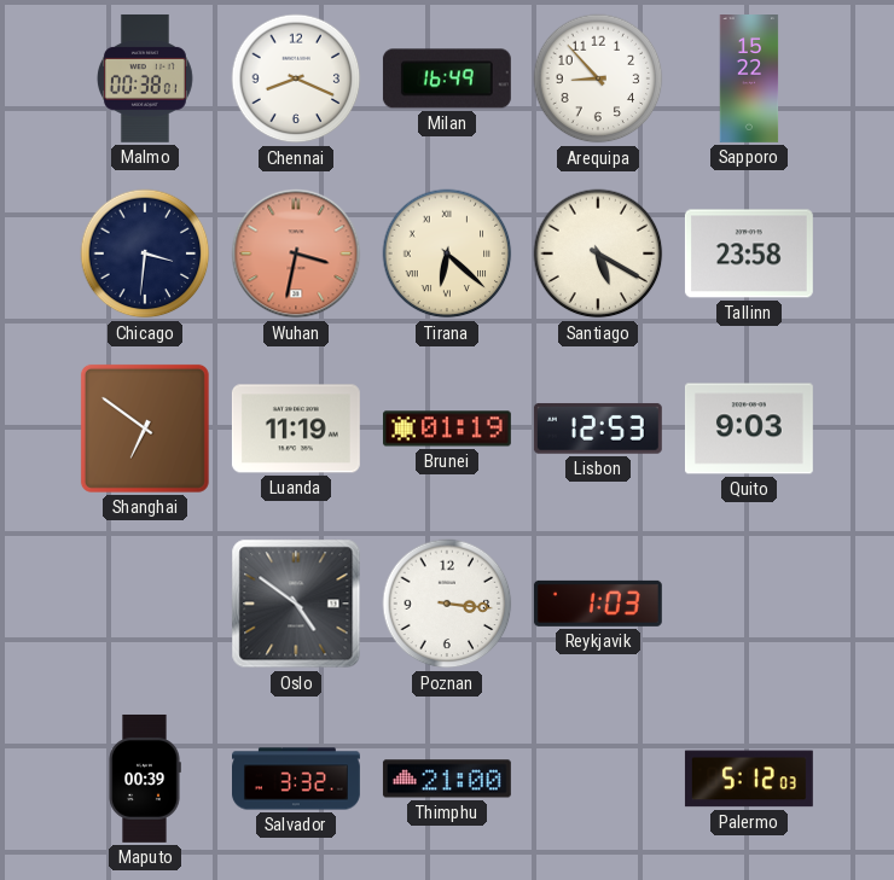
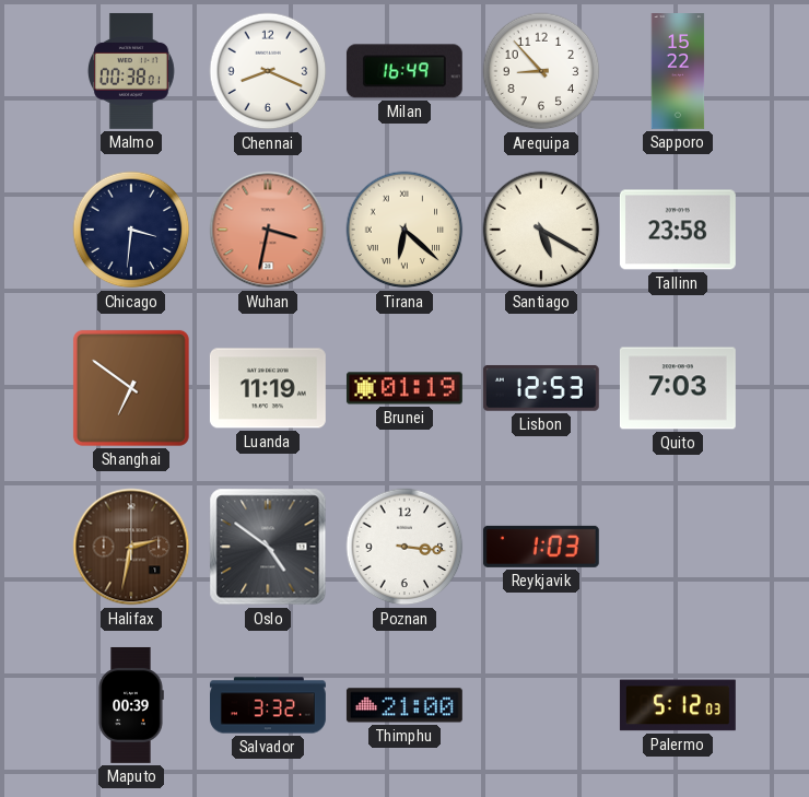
Quito: 9:03 -> 7:03
Halifax: none -> 2:32
